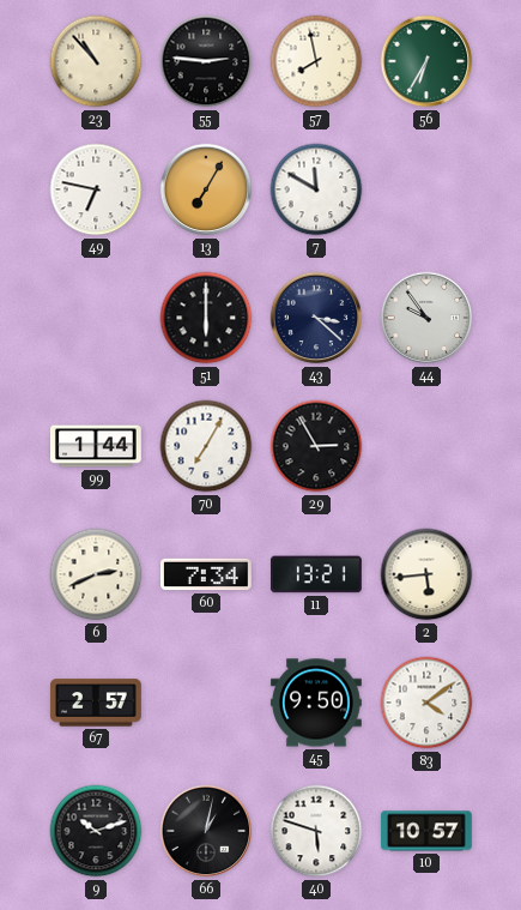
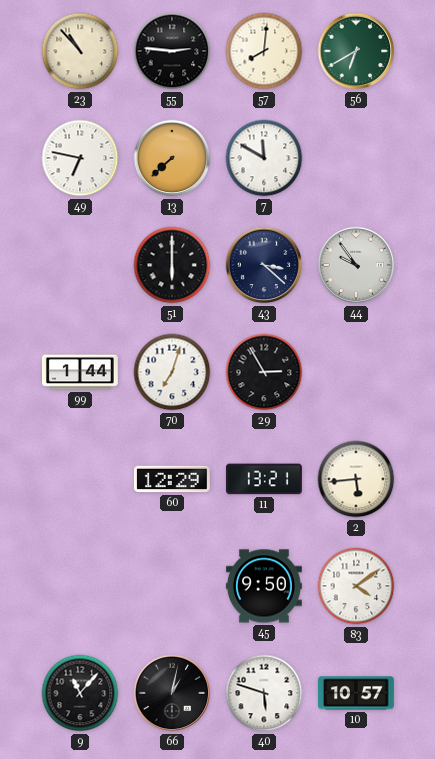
57: 7:58 -> 8:01
56: 6:35 -> 6:40
13: 7:05 -> 7:38
70: 7:05 -> 7:03
6: 2:41 -> none
60: 7:34 -> 12:29
67: 2:57 -> none
9: 10:12 -> 11:07
